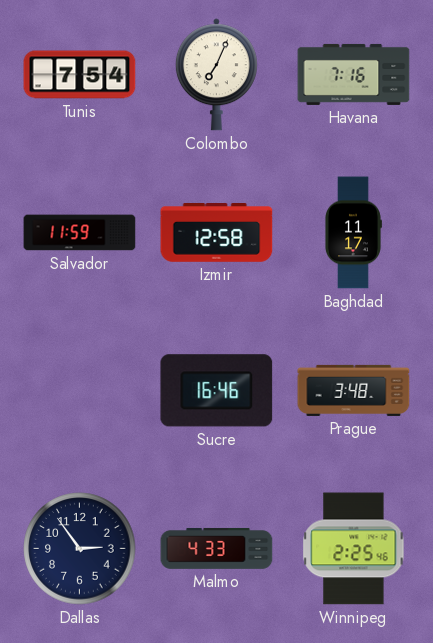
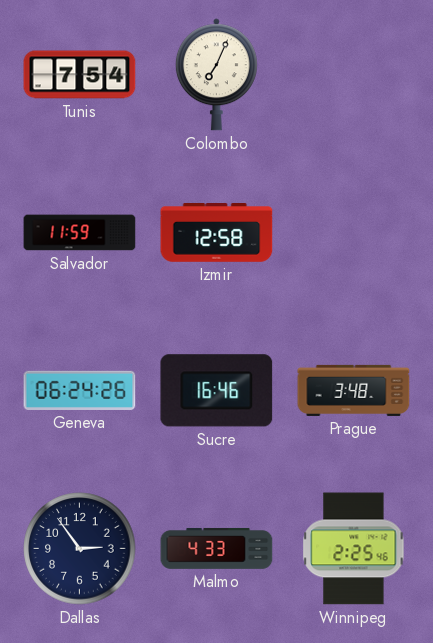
Havana: 7:16 -> none
Baghdad: 11:17 -> none
Geneva: none -> 06:24
